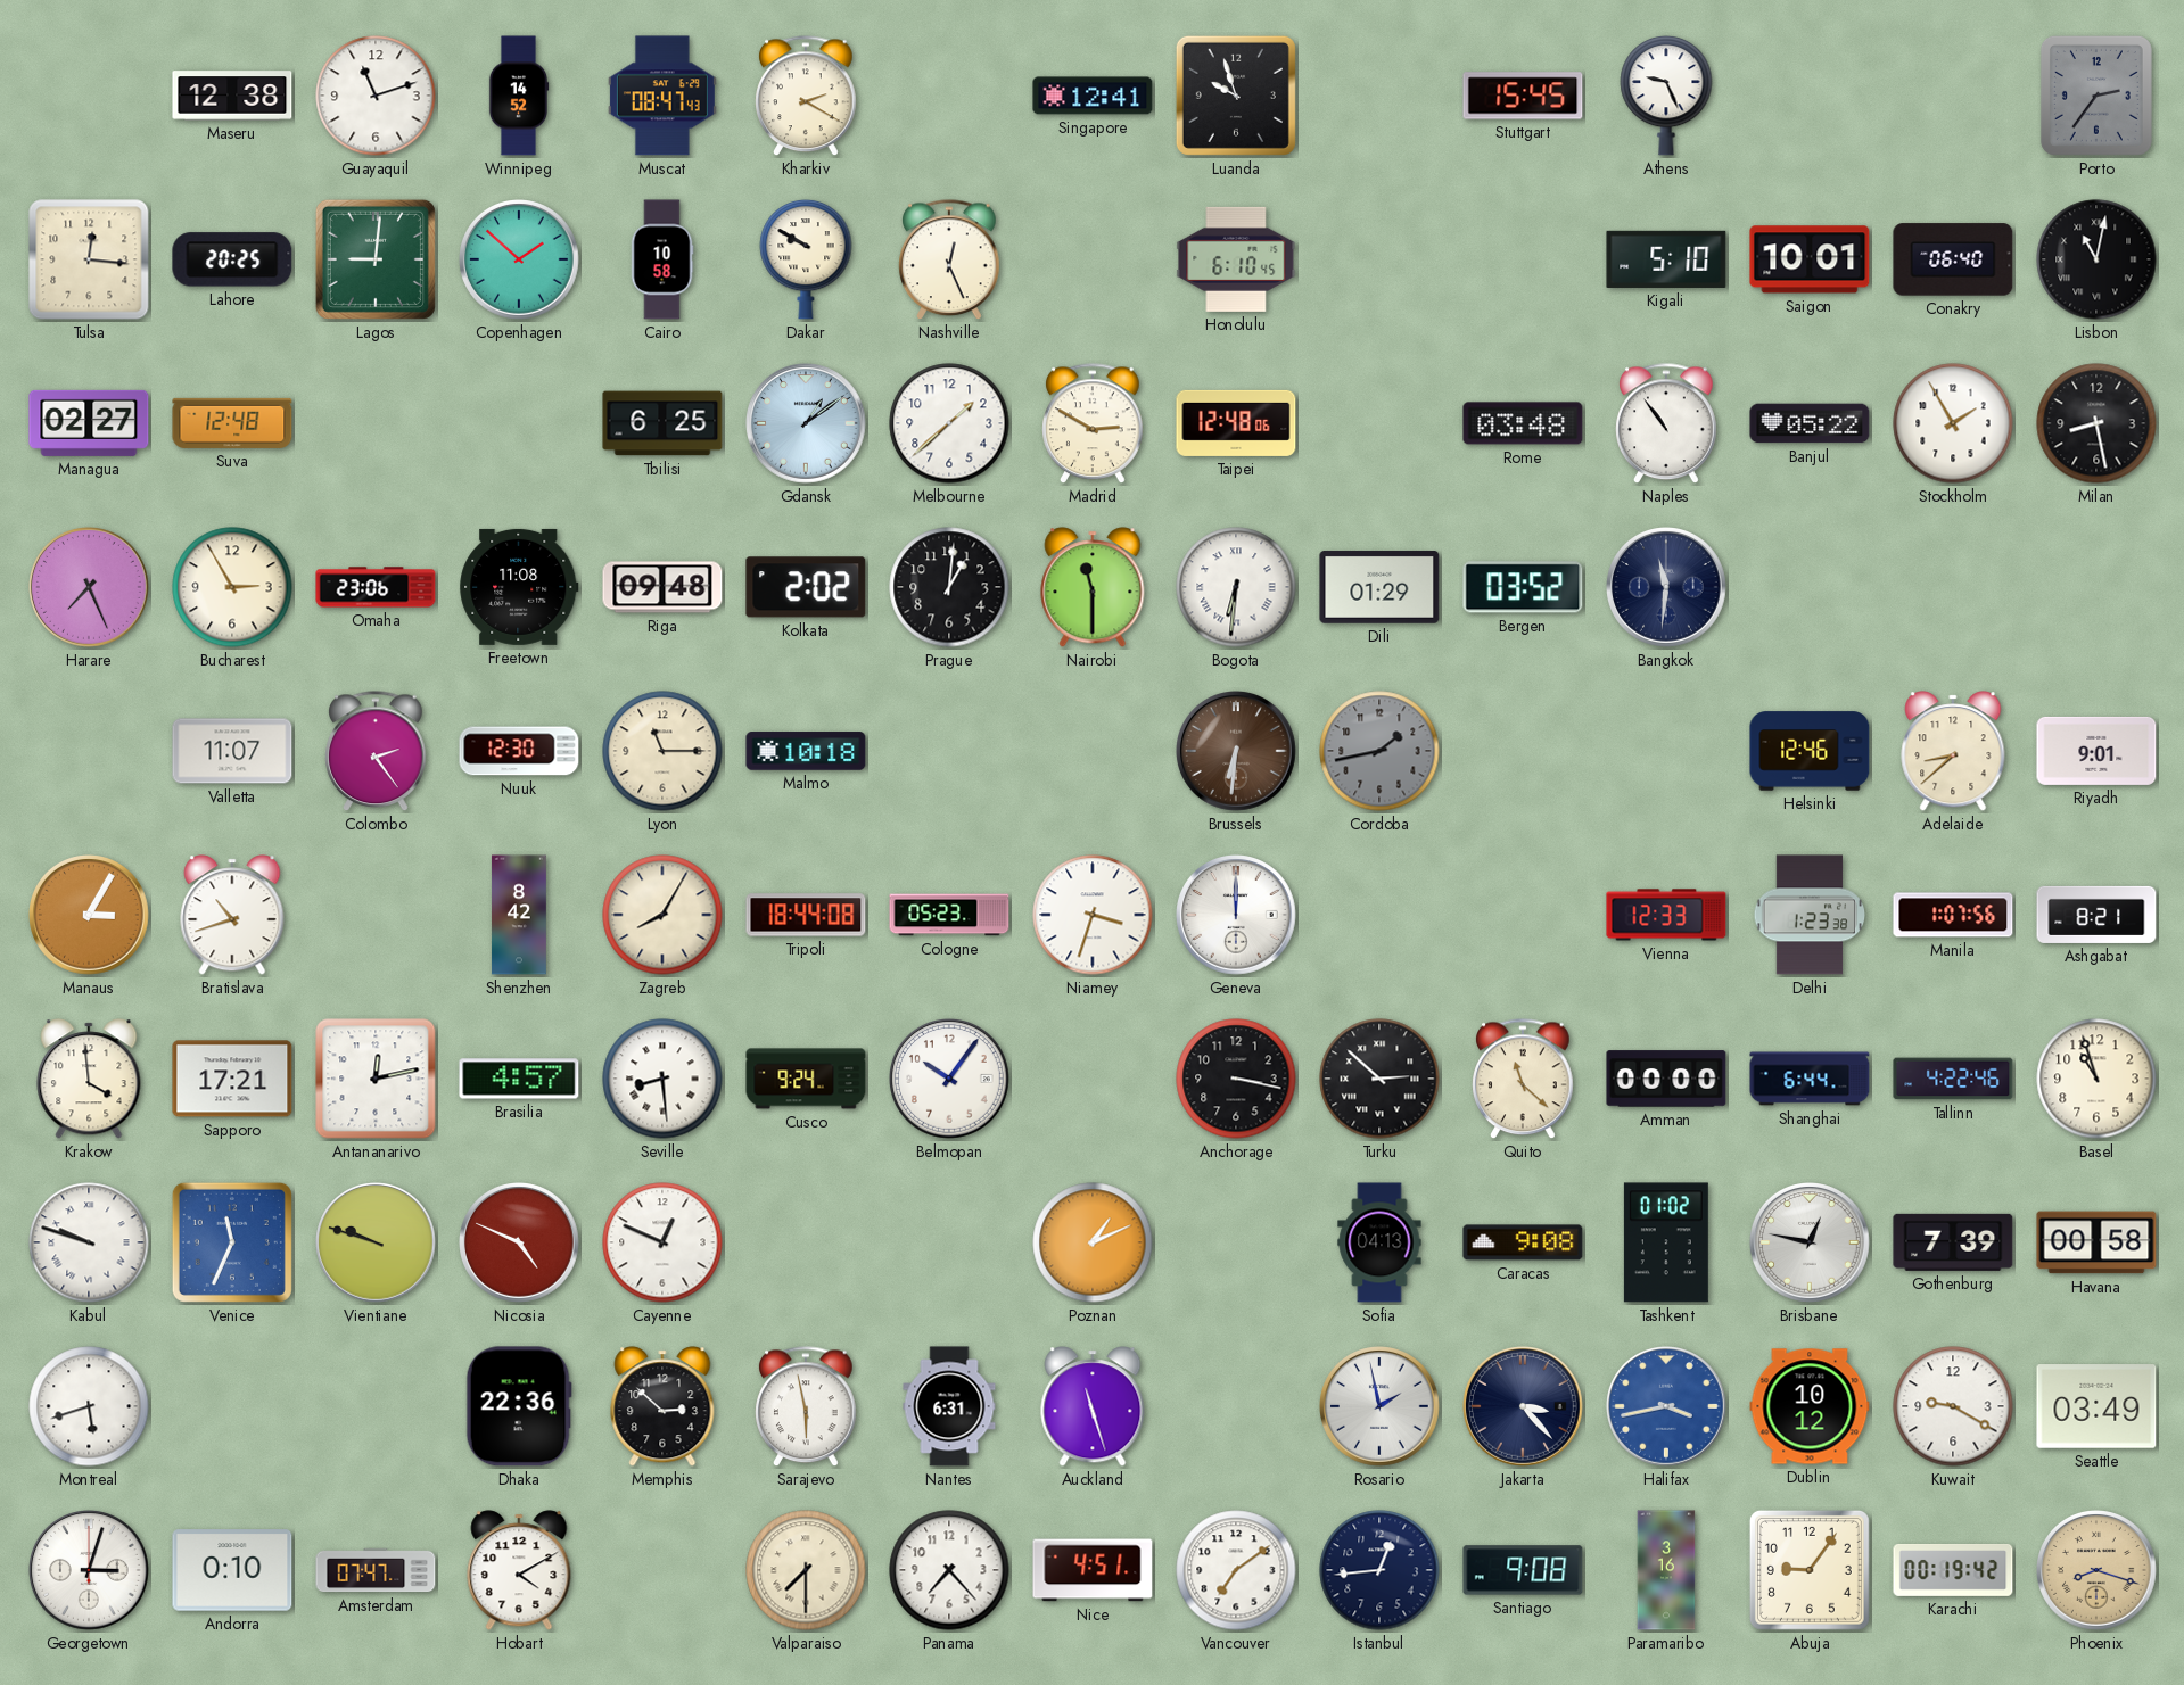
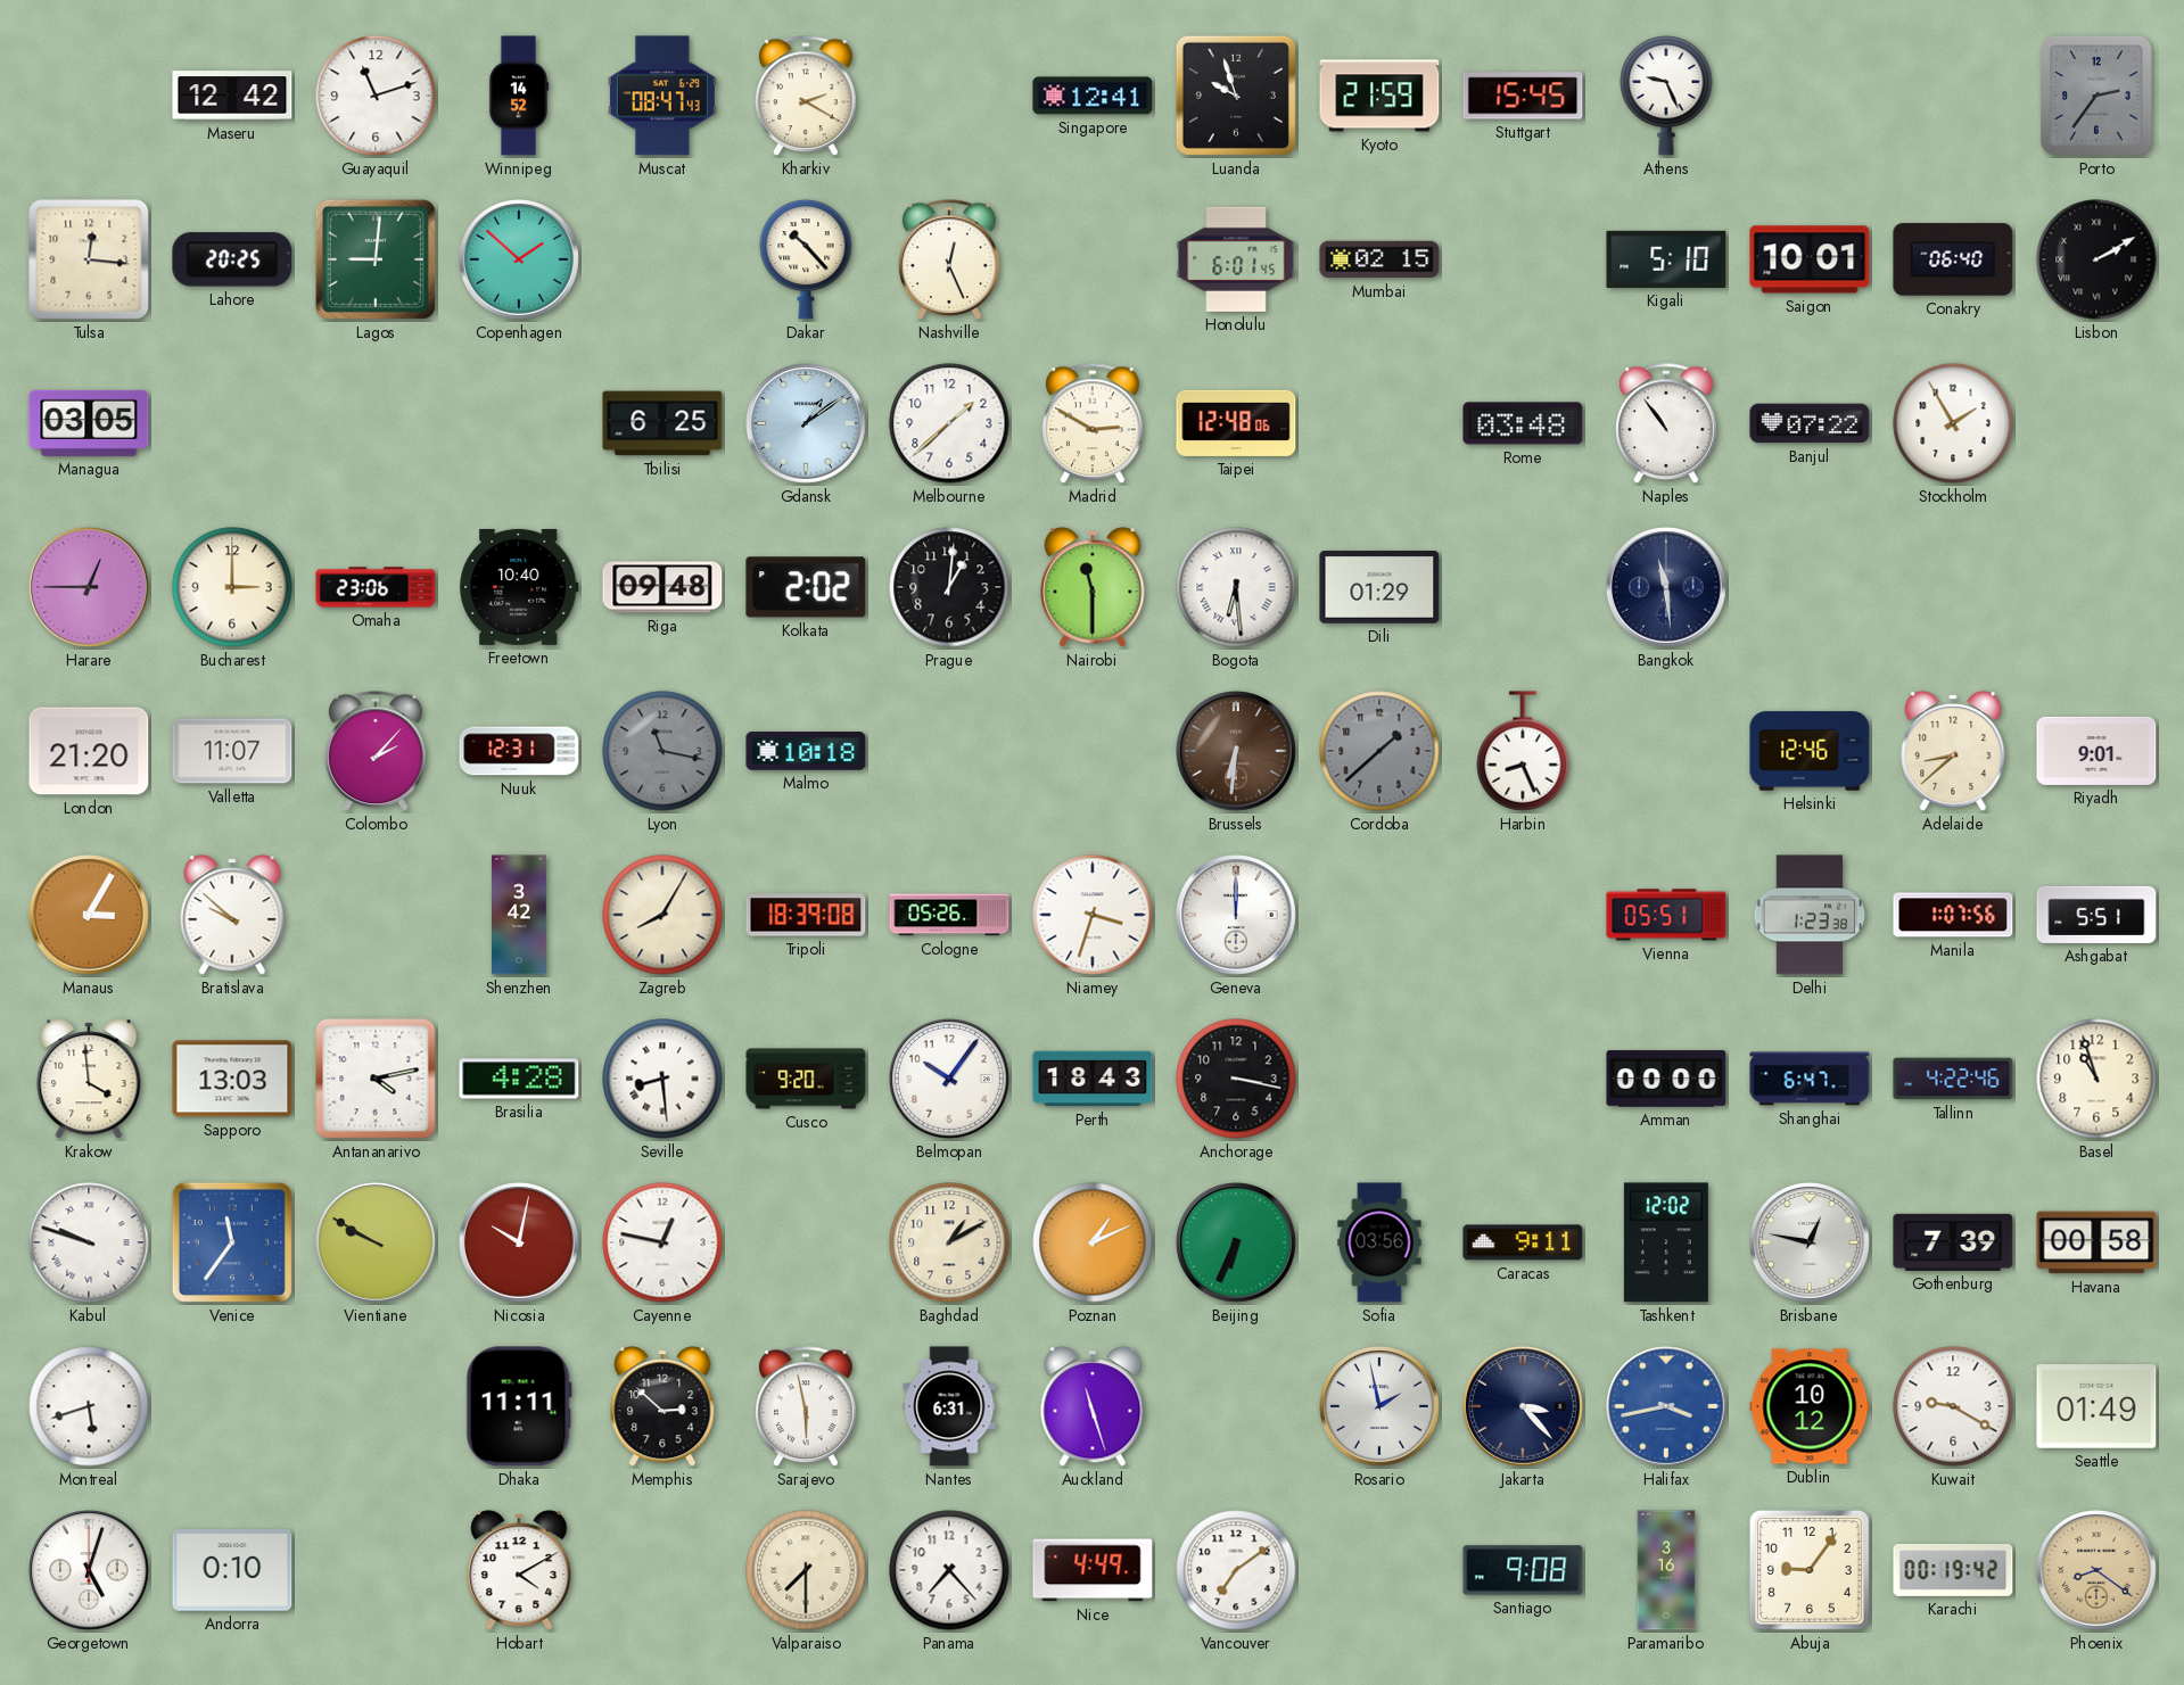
Maseru: 12:38 -> 12:42
Kyoto: none -> 21:59
Cairo: 10:58 -> none
Dakar: 9:50 -> 10:23
Honolulu: 6:10 -> 6:01
Mumbai: none -> 02:15
Lisbon: 11:02 -> 2:10
Managua: 02:27 -> 03:05
Suva: 12:48 -> none
Banjul: 05:22 -> 07:22
Milan: 8:28 -> none
Harare: 7:26 -> 12:45
Bucharest: 2:55 -> 3:00
Freetown: 11:08 -> 10:40
Bogota: 6:31 -> 6:29
Bergen: 03:52 -> none
Bangkok: 11:31 -> 11:29
London: none -> 21:20
Colombo: 2:24 -> 2:07
Nuuk: 12:30 -> 12:31
Lyon: 11:15 -> 11:17
Lyon dial: cream -> grey
Cordoba: 1:43 -> 1:38
Harbin: none -> 8:26
Bratislava: 10:42 -> 9:52
Shenzhen: 8:42 -> 3:42
Tripoli: 18:44 -> 18:39
Cologne: 05:23 -> 05:26
Vienna: 12:33 -> 05:51
Ashgabat: 8:21 -> 5:51
Sapporo: 17:21 -> 13:03
Antananarivo: 12:13 -> 4:13
Brasilia: 4:57 -> 4:28
Cusco: 9:24 -> 9:20
Perth: none -> 18:43
Turku: 2:52 -> none
Quito: 11:22 -> none
Shanghai: 6:44 -> 6:47
Venice: 11:34 -> 11:36
Vientiane: 9:48 -> 9:50
Nicosia: 4:49 -> 10:02
Cayenne: 12:49 -> 12:47
Baghdad: none -> 1:10
Beijing: none -> 6:34
Sofia: 04:13 -> 03:56
Caracas: 9:08 -> 9:11
Tashkent: 01:02 -> 12:02
Dhaka: 22:36 -> 11:11
Seattle: 03:49 -> 01:49
Georgetown: 3:03 -> 5:03
Amsterdam: 07:47 -> none
Nice: 4:51 -> 4:49
Istanbul: 12:44 -> none
Phoenix: 8:18 -> 8:21
